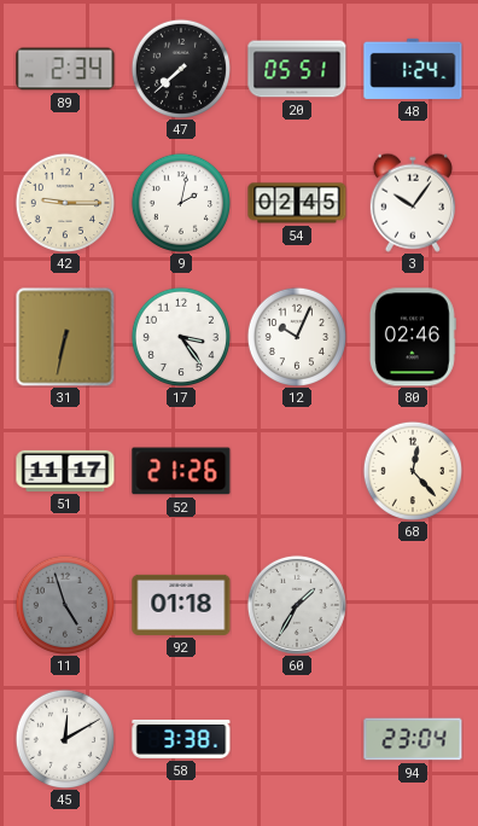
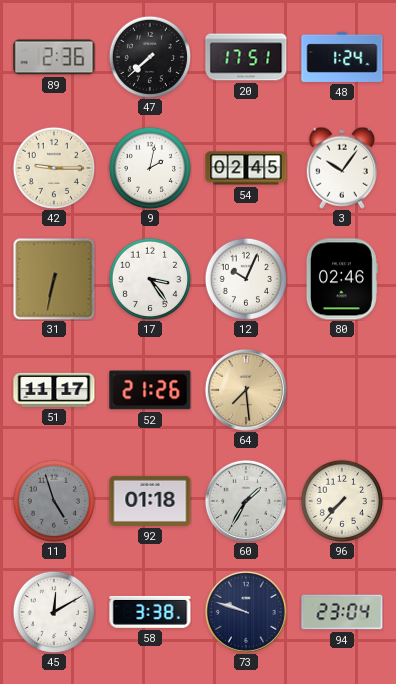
89: 2:34 -> 2:36
20: 05:51 -> 17:51
64: none -> 7:29
68: 12:23 -> none
96: none -> 7:37
73: none -> 9:48
